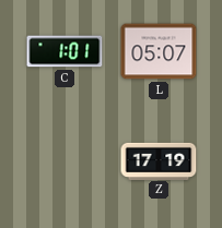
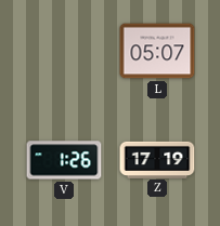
C: 1:01 -> none
V: none -> 1:26
